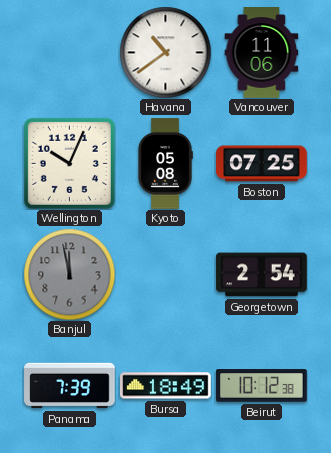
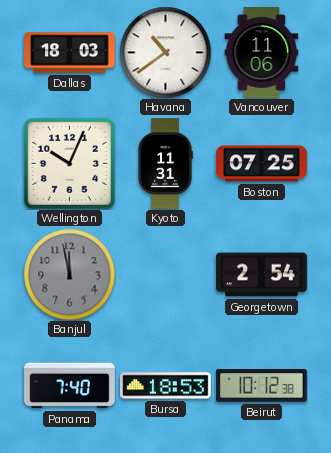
Dallas: none -> 18:03
Kyoto: 05:08 -> 11:31
Panama: 7:39 -> 7:40
Bursa: 18:49 -> 18:53
